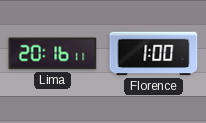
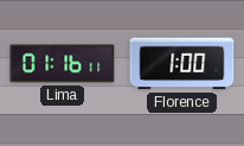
Lima: 20:16 -> 01:16
